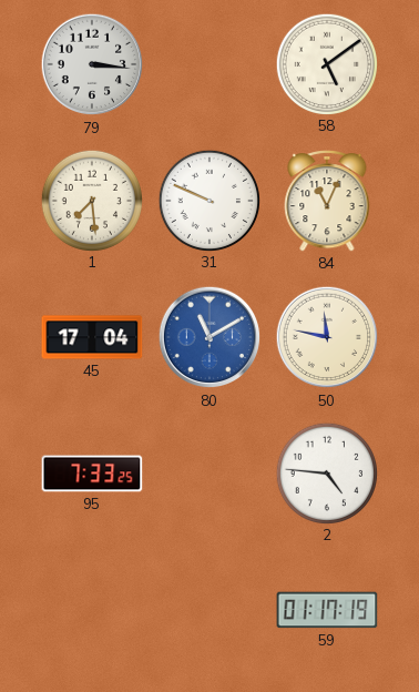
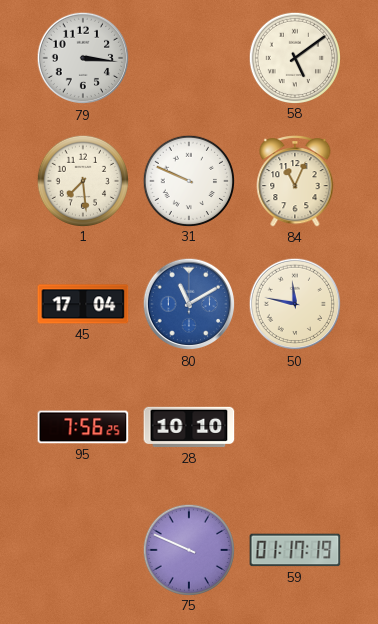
95: 7:33 -> 7:56
28: none -> 10:10
2: 4:46 -> none
75: none -> 9:49
